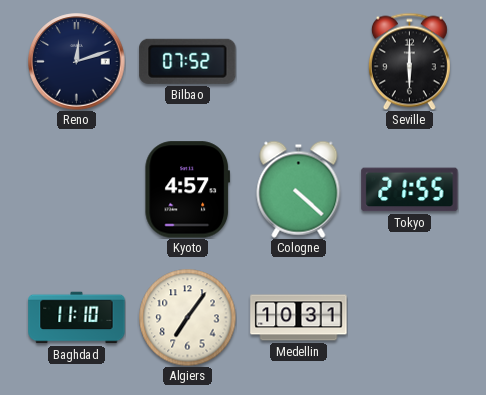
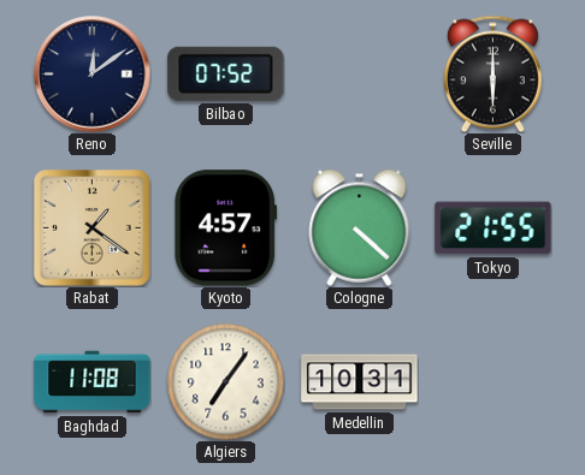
Reno: 12:12 -> 12:09
Rabat: none -> 1:21
Baghdad: 11:10 -> 11:08
